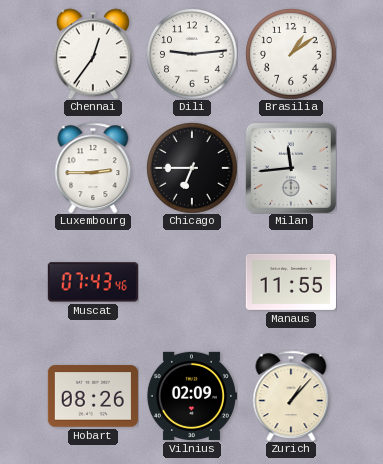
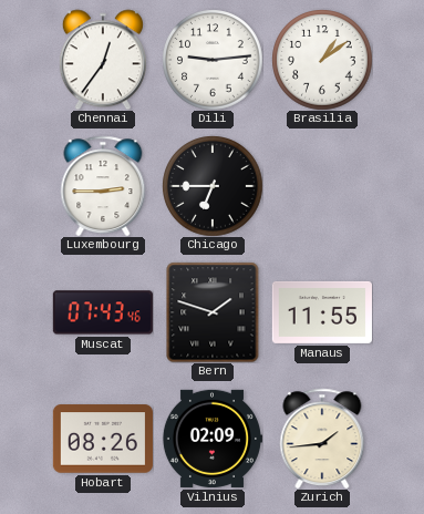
Milan: 11:44 -> none
Bern: none -> 1:48
Zurich: 1:07 -> 1:44
